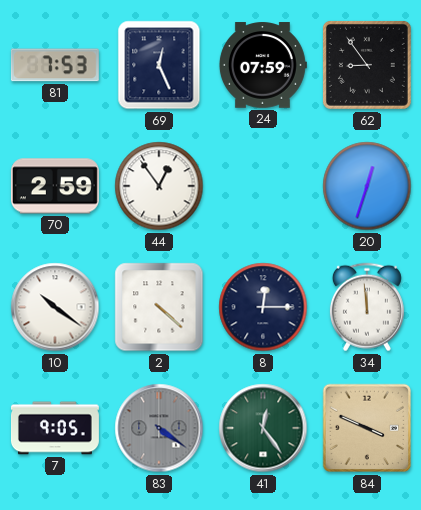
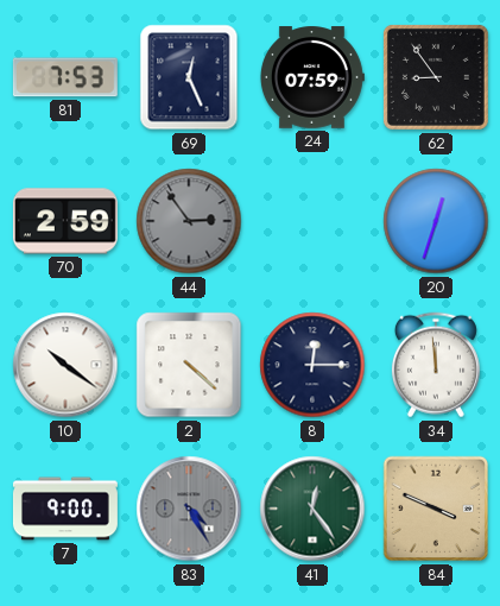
44: 12:54 -> 2:54
44 dial: white -> grey
7: 9:05 -> 9:00
83: 4:21 -> 4:25
